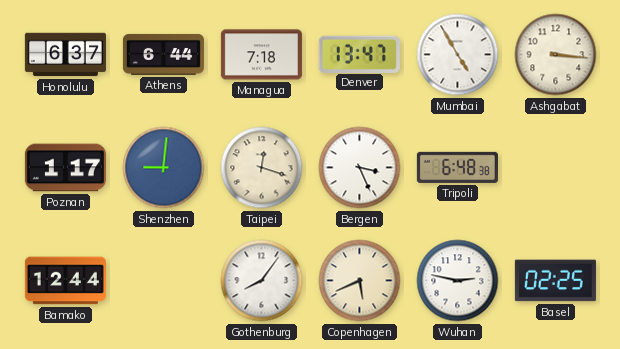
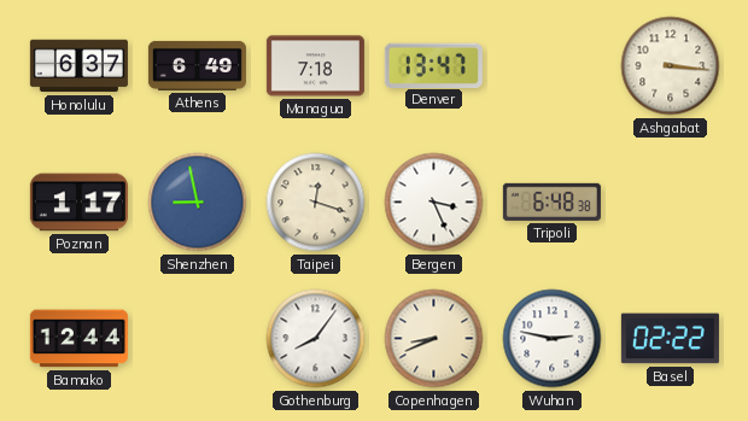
Athens: 6:44 -> 6:49
Mumbai: 4:55 -> none
Shenzhen: 9:01 -> 8:58
Copenhagen: 5:41 -> 8:41
Basel: 02:25 -> 02:22
